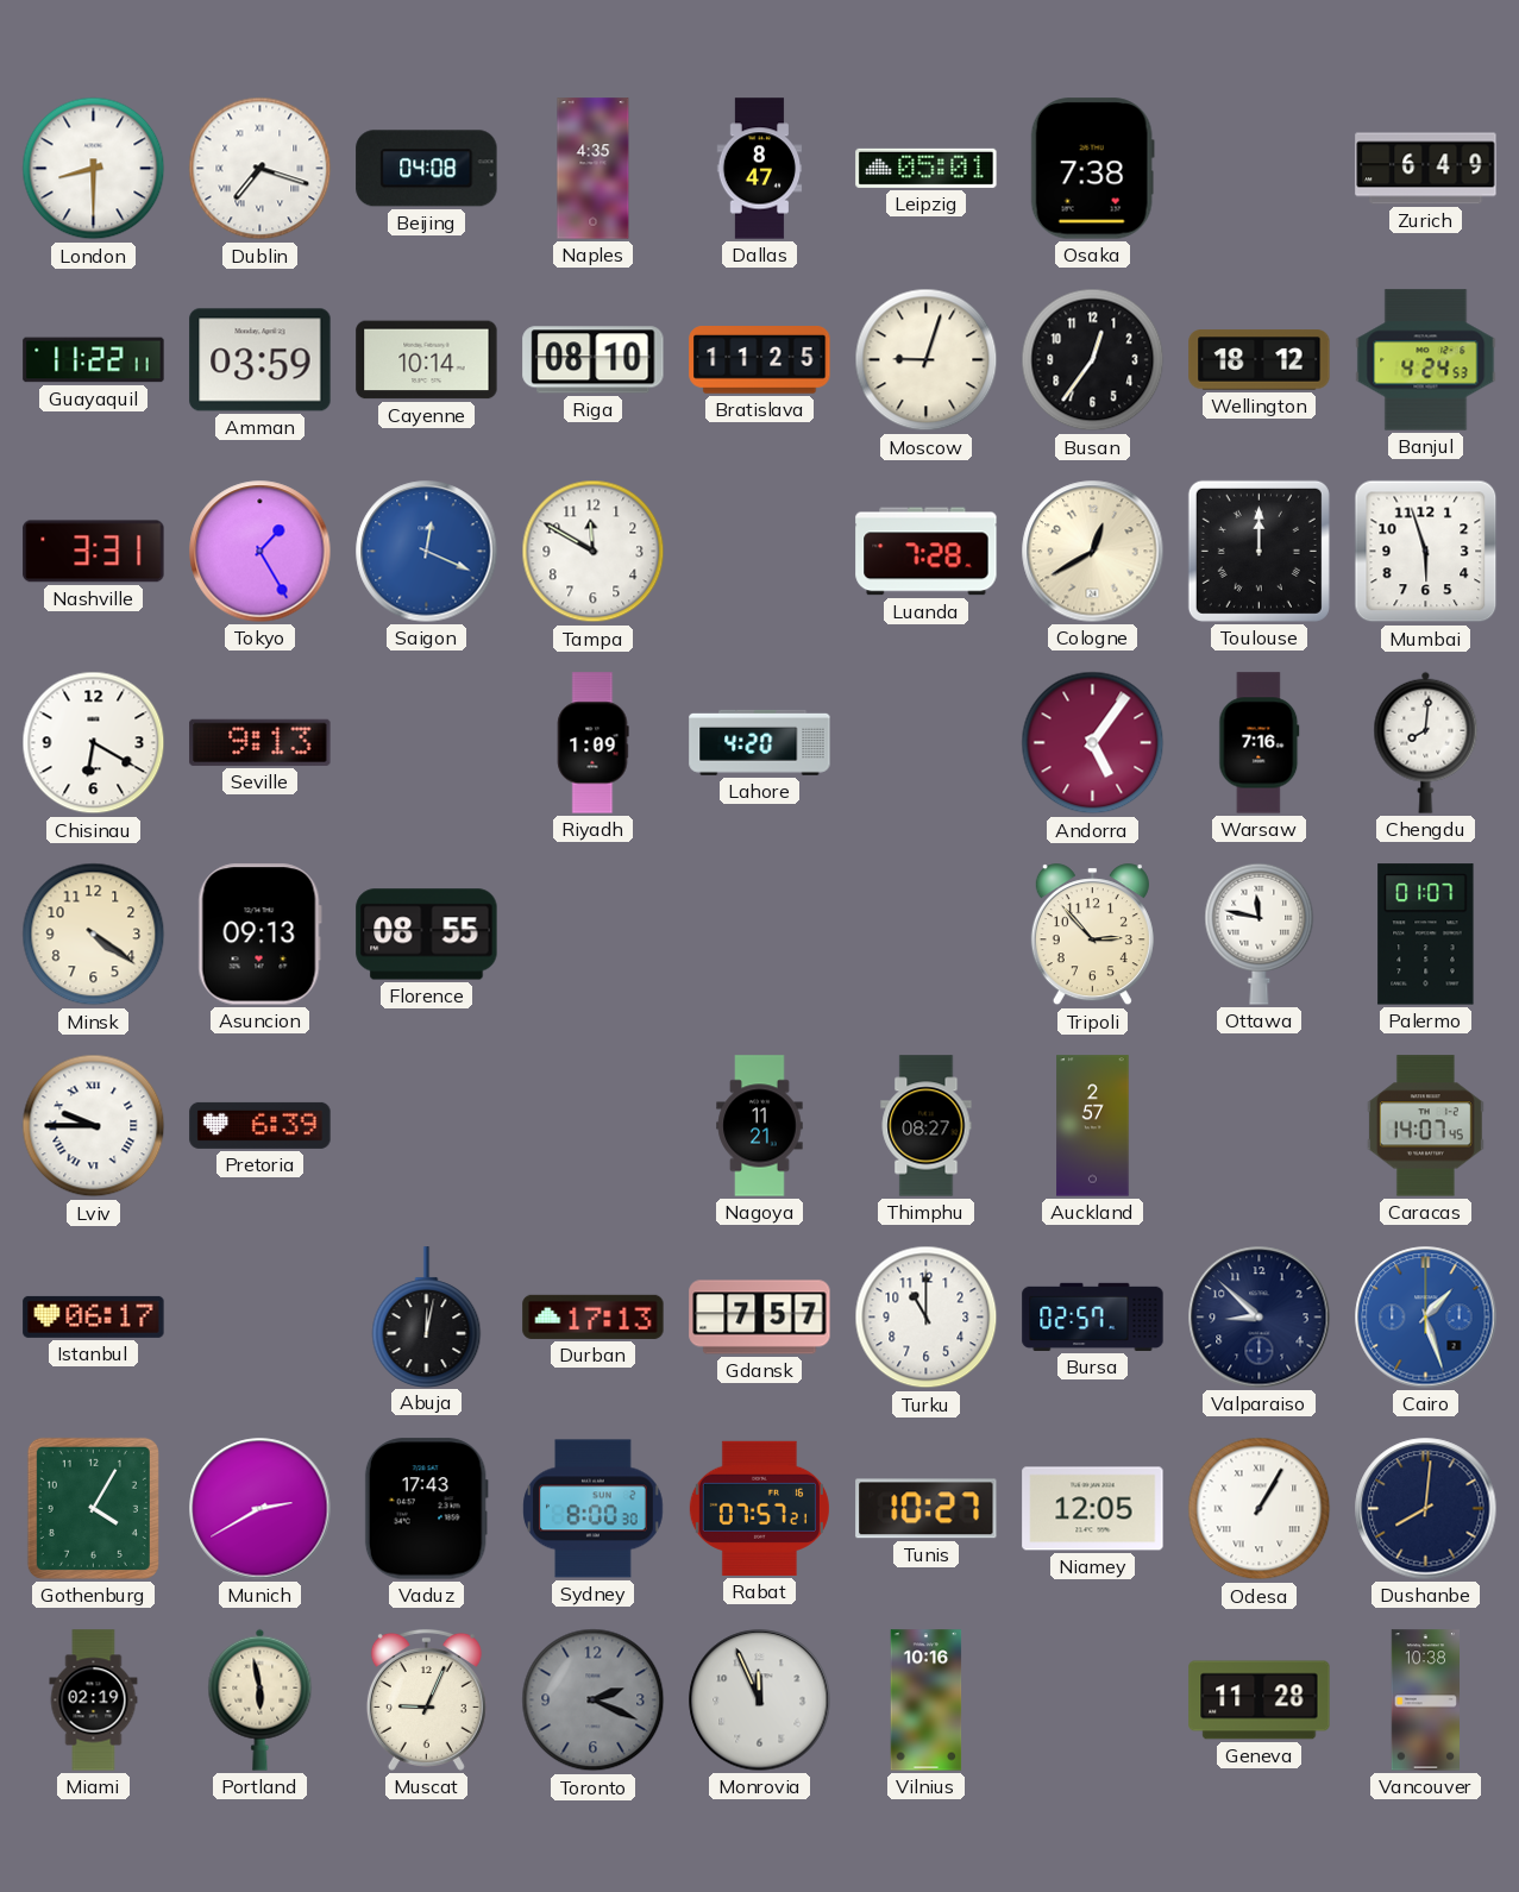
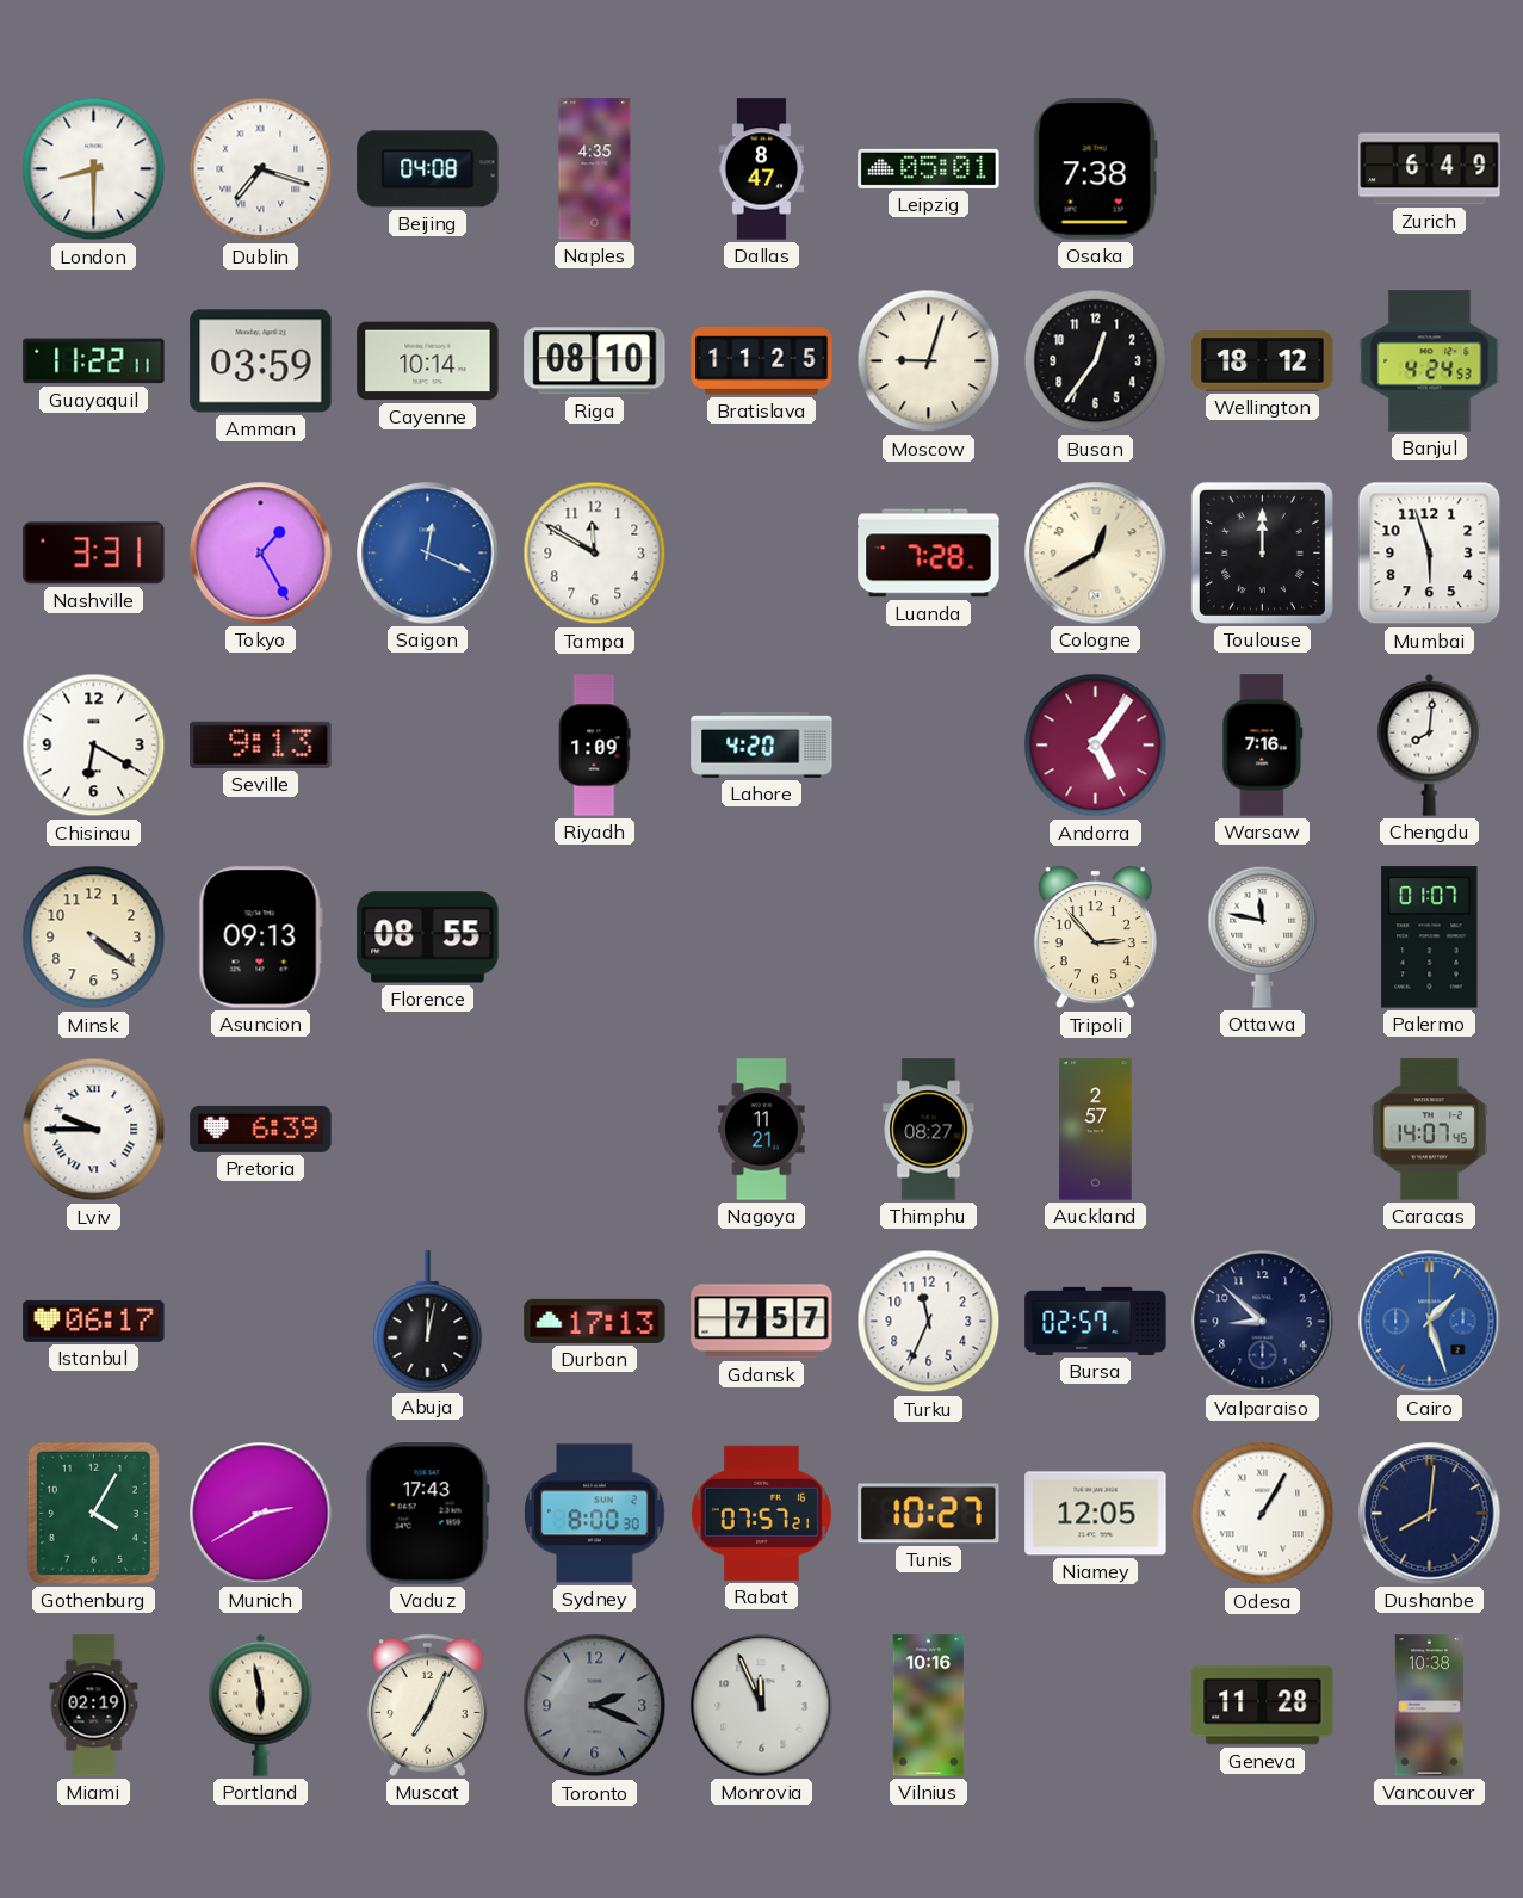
Turku: 11:00 -> 11:34
Muscat: 9:04 -> 7:04
